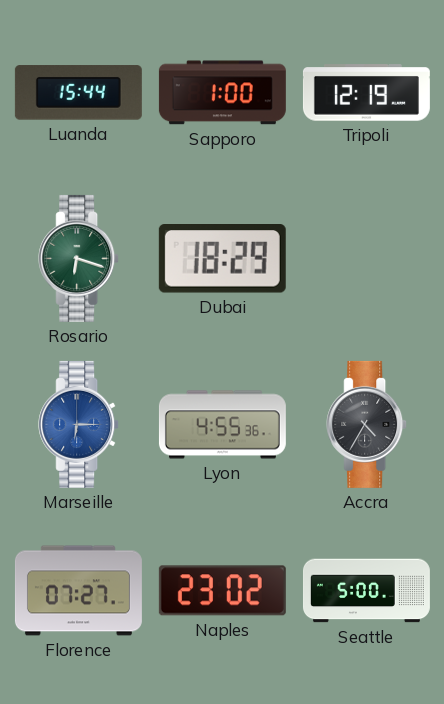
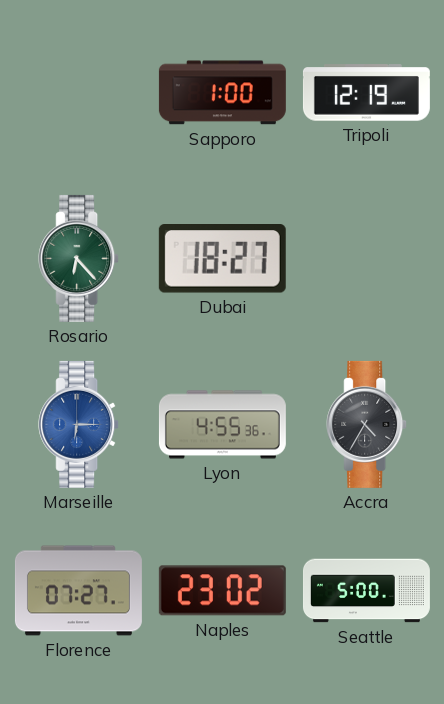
Luanda: 15:44 -> none
Rosario: 6:18 -> 6:23
Dubai: 18:29 -> 18:27
